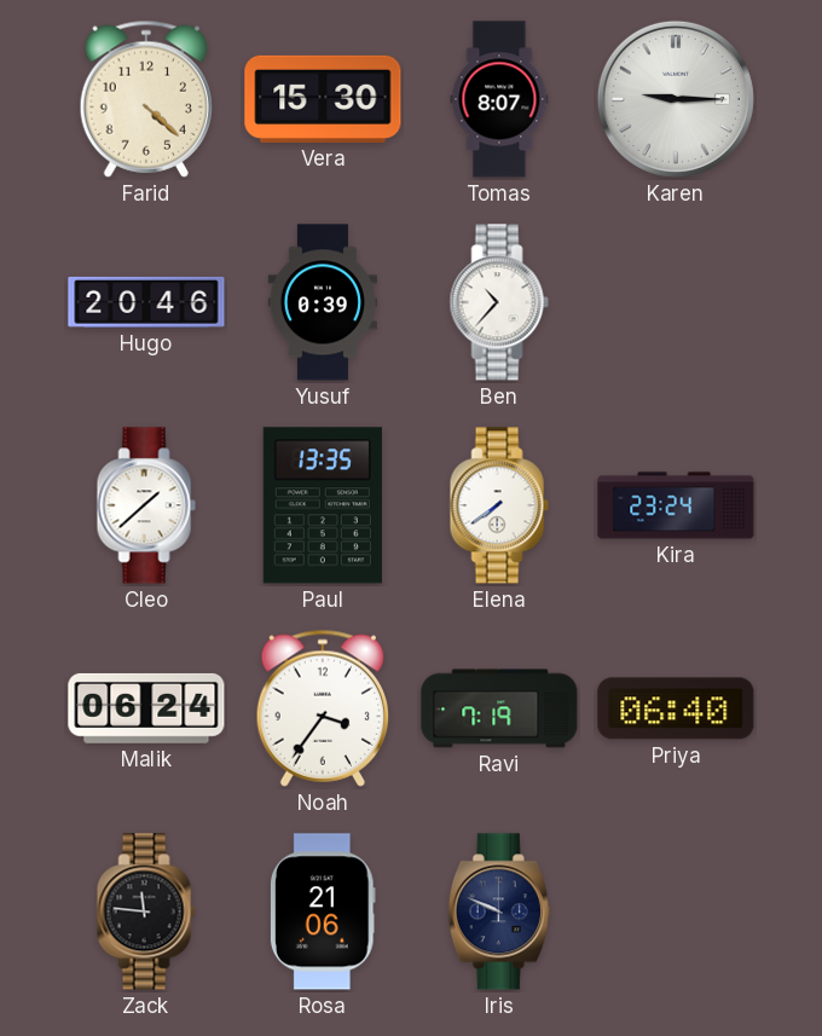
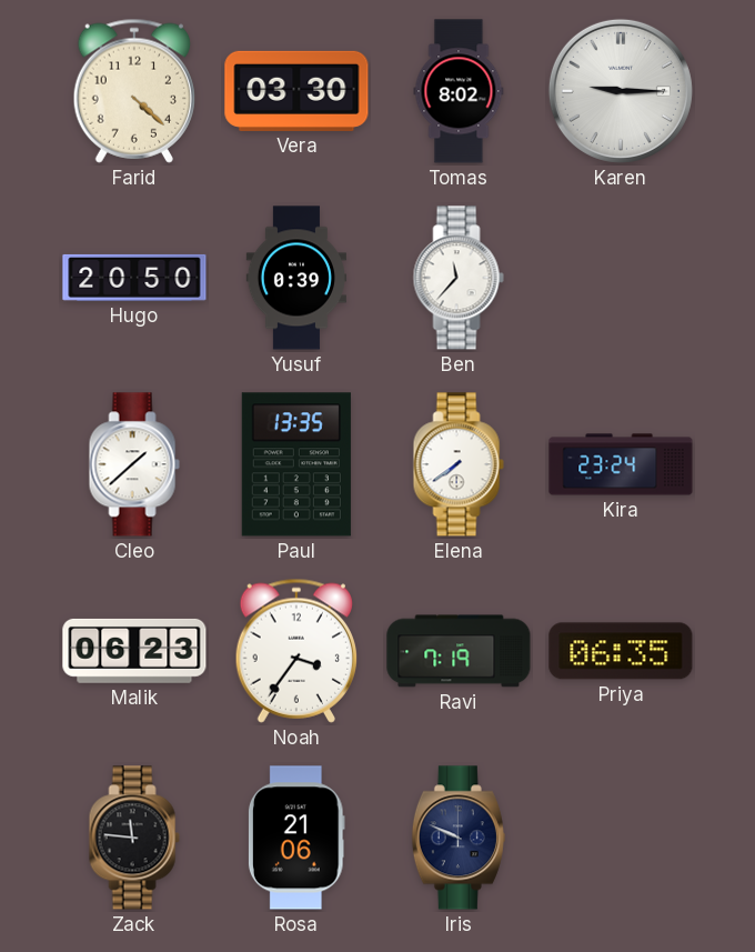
Vera: 15:30 -> 03:30
Tomas: 8:07 -> 8:02
Hugo: 20:46 -> 20:50
Ben: 10:37 -> 11:37
Malik: 06:24 -> 06:23
Priya: 06:40 -> 06:35
